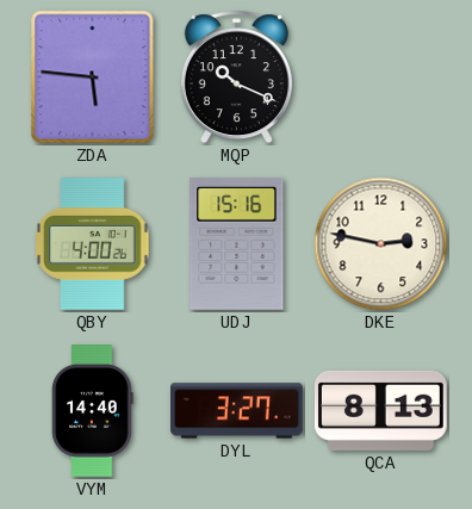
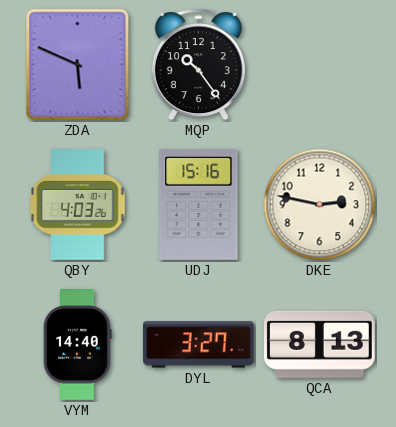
ZDA: 5:46 -> 5:49
MQP: 10:19 -> 10:24
QBY: 4:00 -> 4:03
